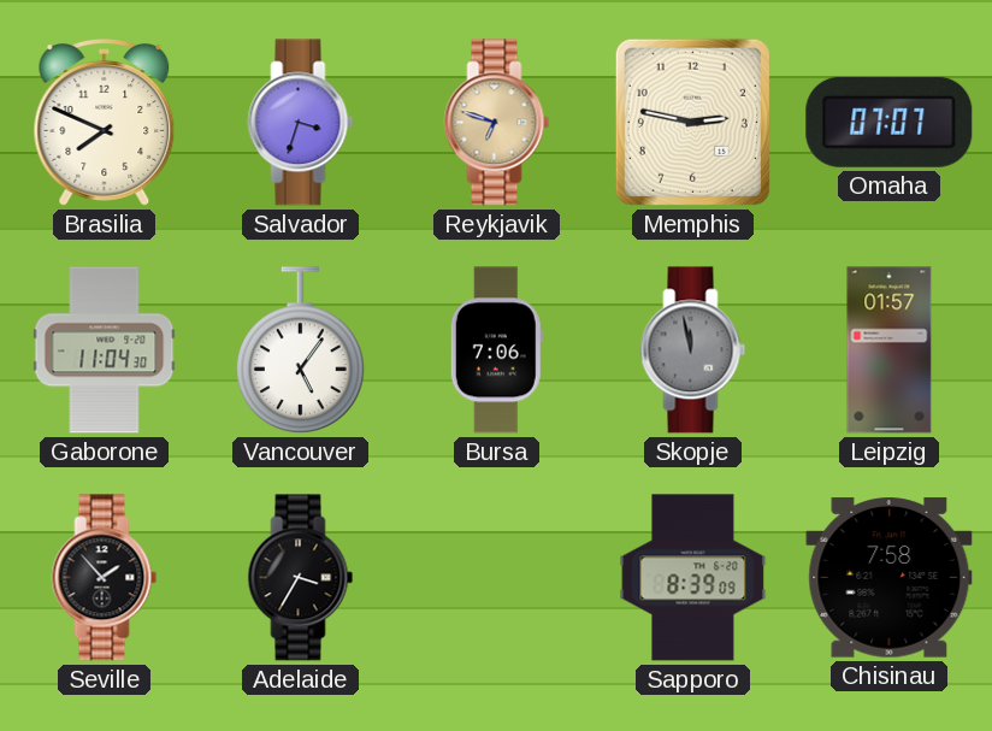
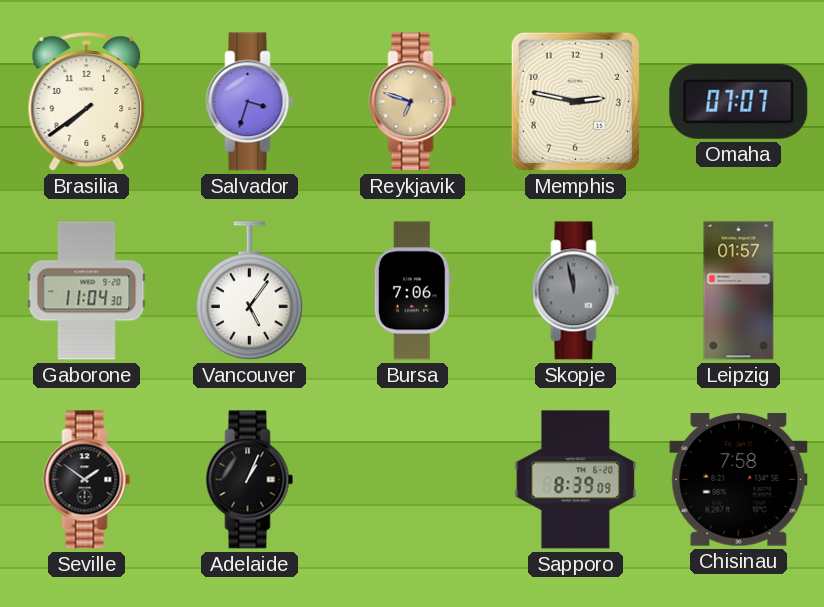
Brasilia: 7:49 -> 7:39
Seville: 1:53 -> 1:51
Adelaide: 3:35 -> 1:04
